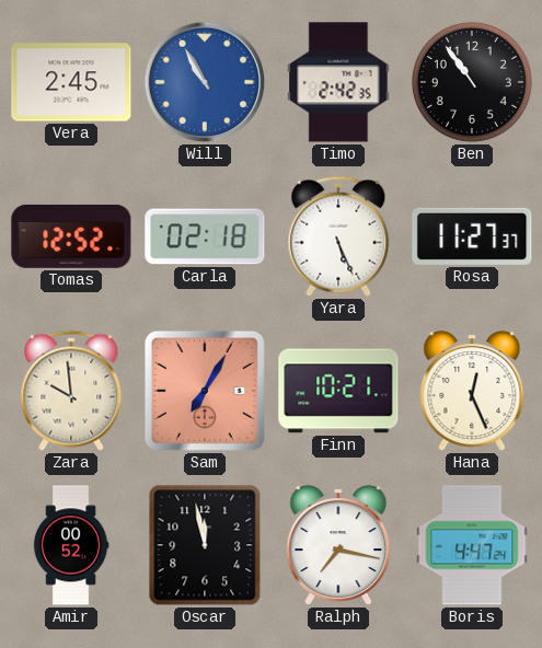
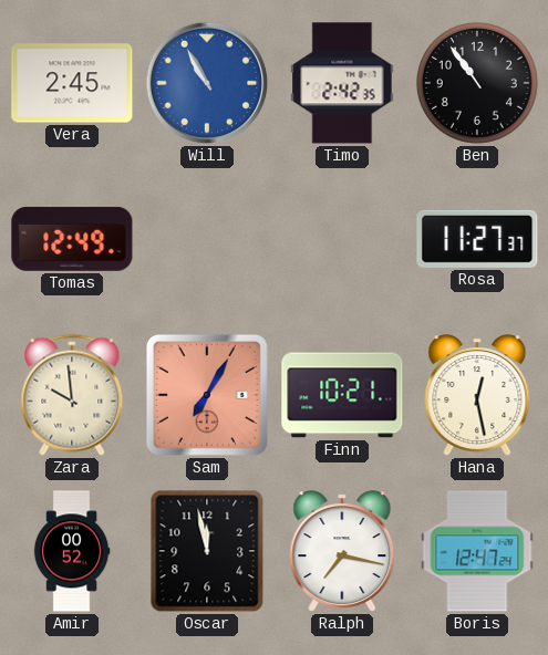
Tomas: 12:52 -> 12:49
Carla: 02:18 -> none
Yara: 5:26 -> none
Hana: 12:26 -> 12:28
Boris: 4:47 -> 12:47
